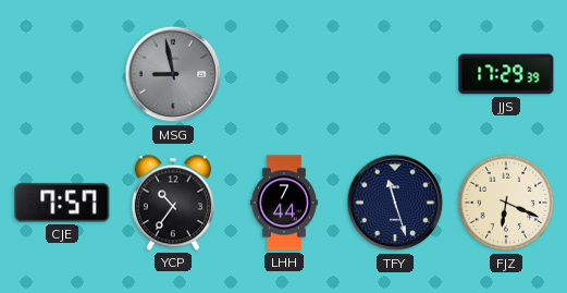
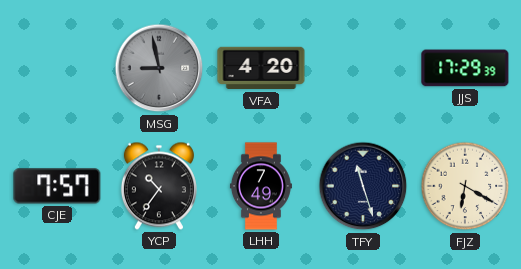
VFA: none -> 4:20
LHH: 7:44 -> 7:49
FJZ: 6:19 -> 6:20
